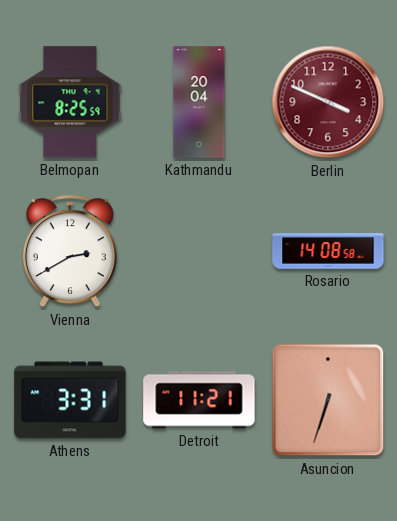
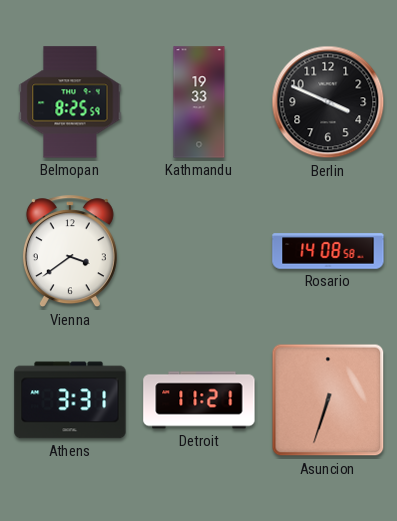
Kathmandu: 20:04 -> 19:33
Berlin dial: burgundy -> black
Vienna: 2:40 -> 3:39
